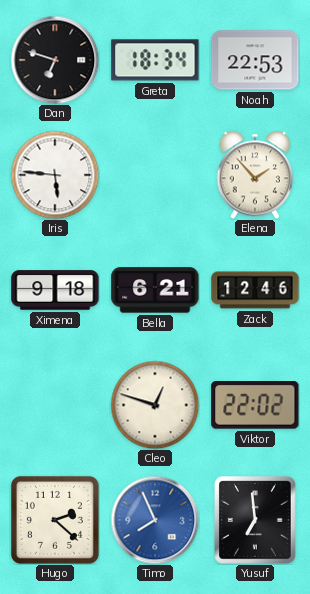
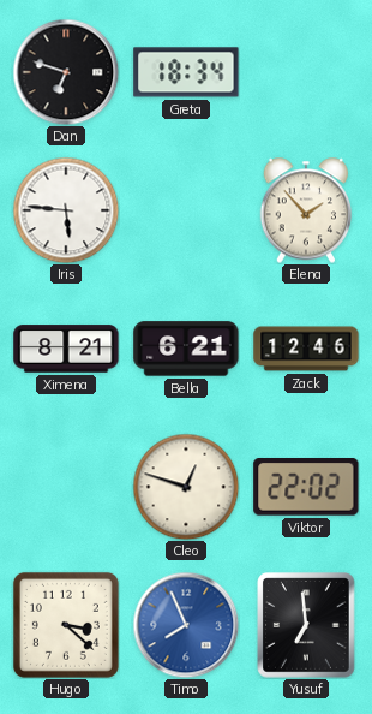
Noah: 22:53 -> none
Ximena: 9:18 -> 8:21
Hugo: 2:22 -> 3:22
